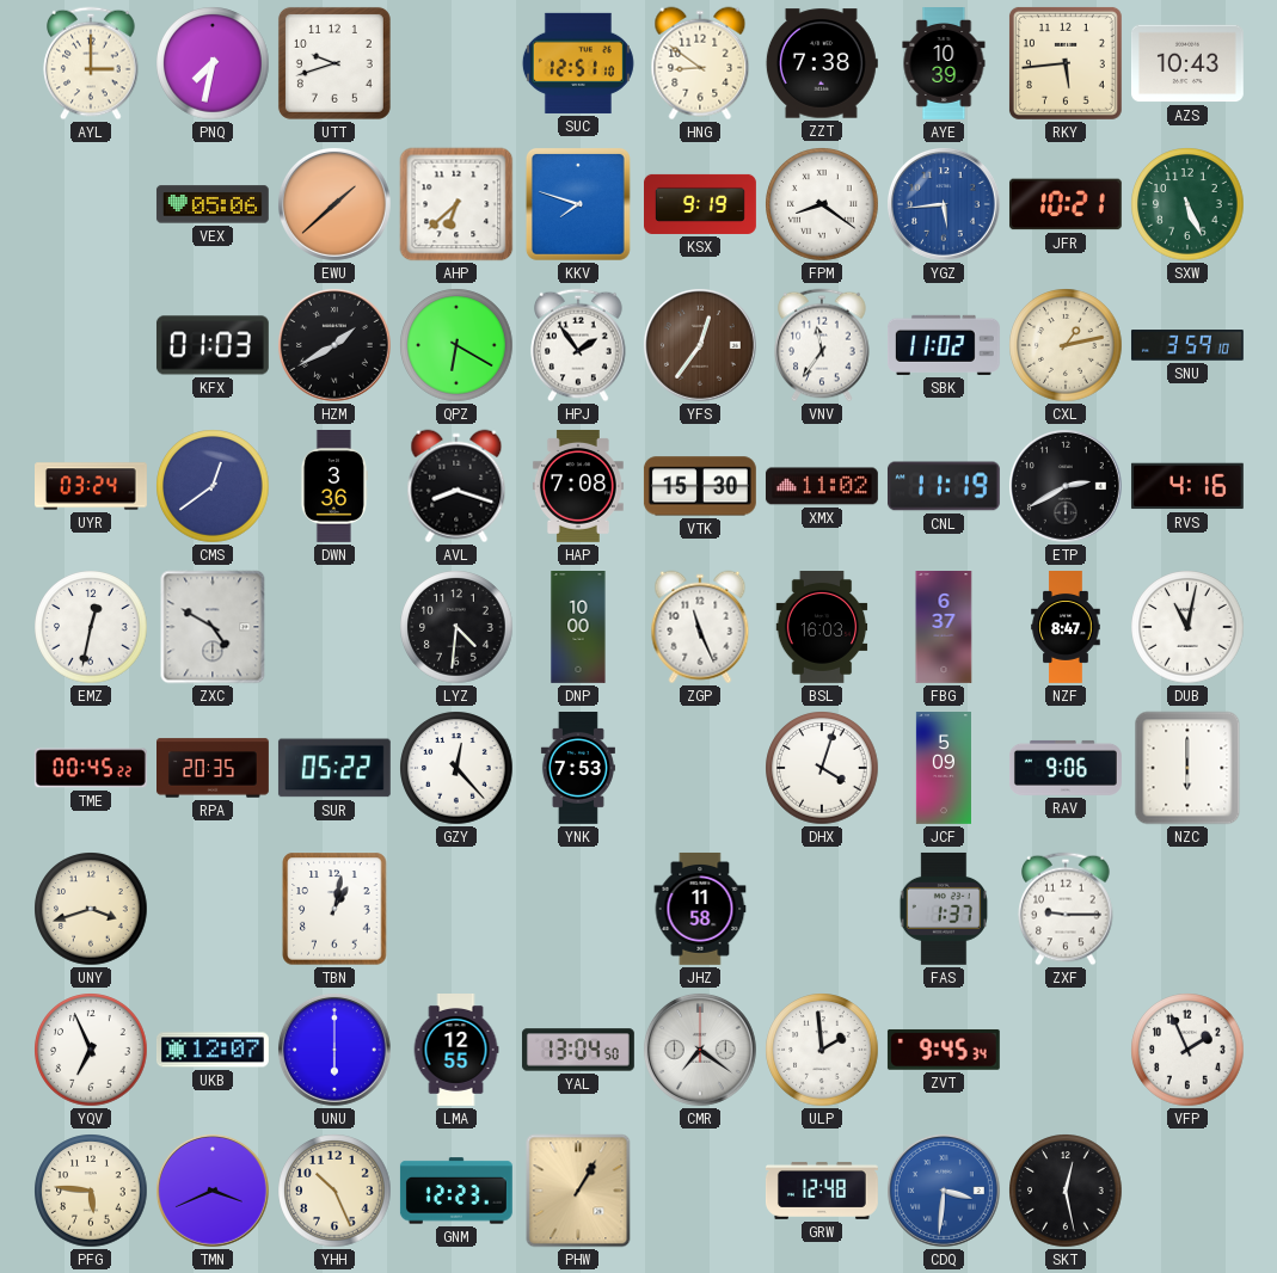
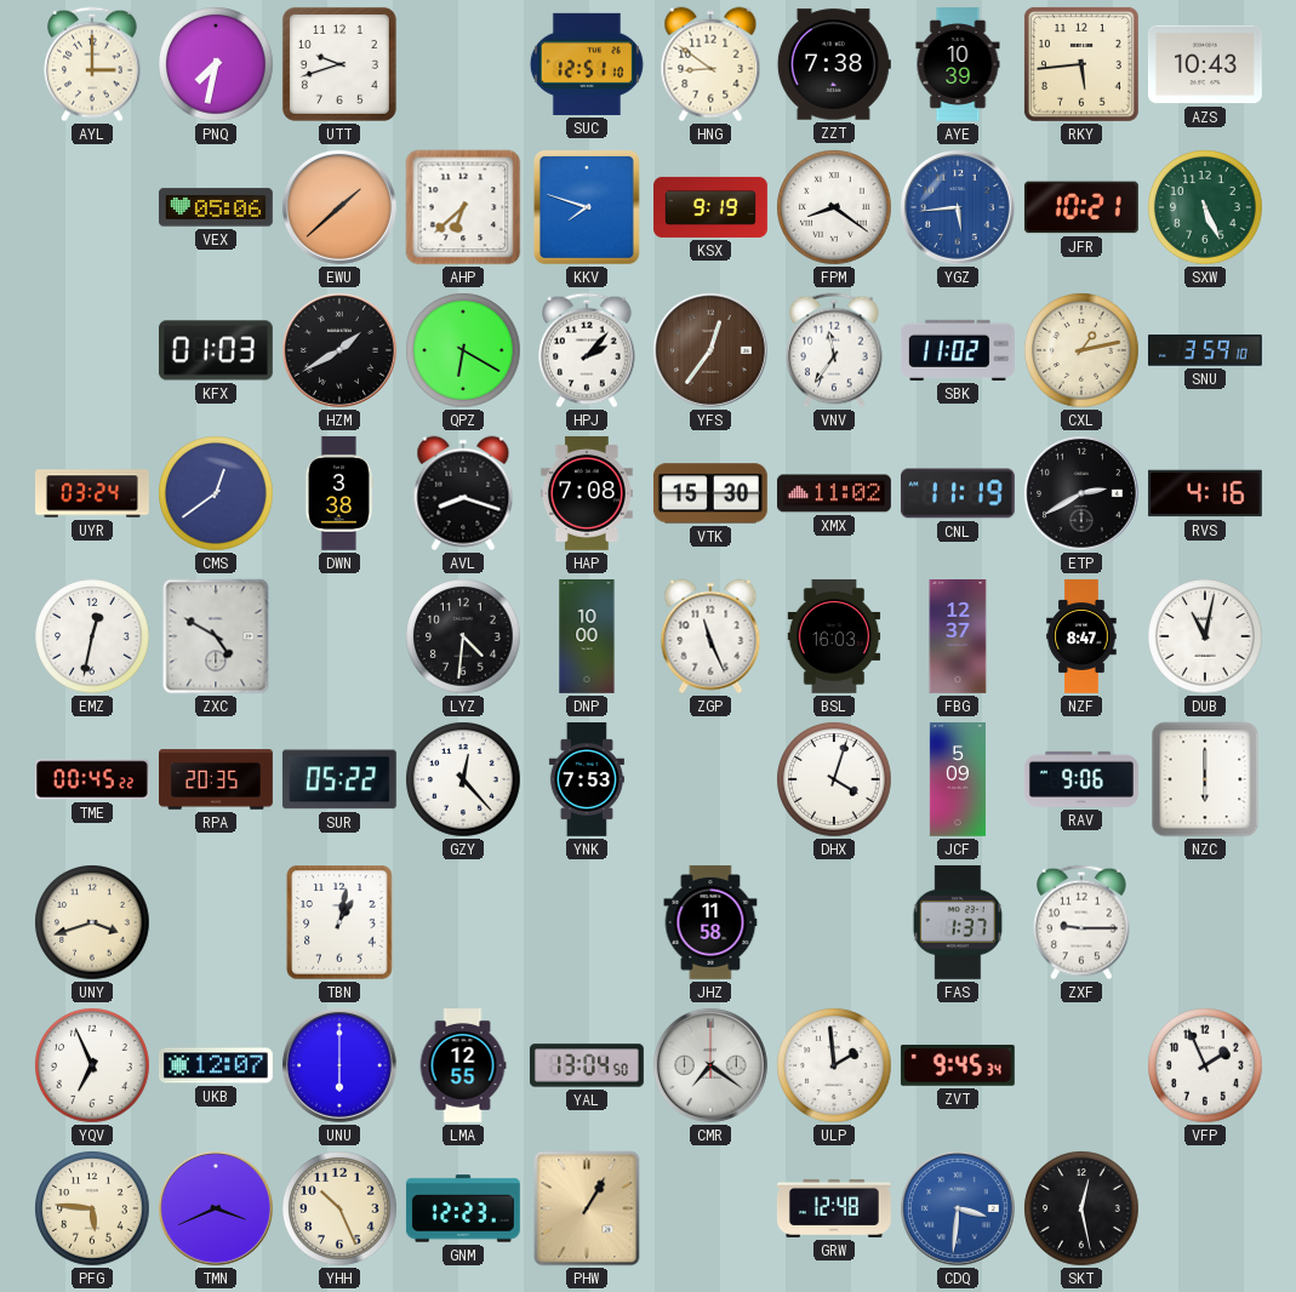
HPJ: 1:54 -> 2:07
DWN: 3:36 -> 3:38
FBG: 6:37 -> 12:37
